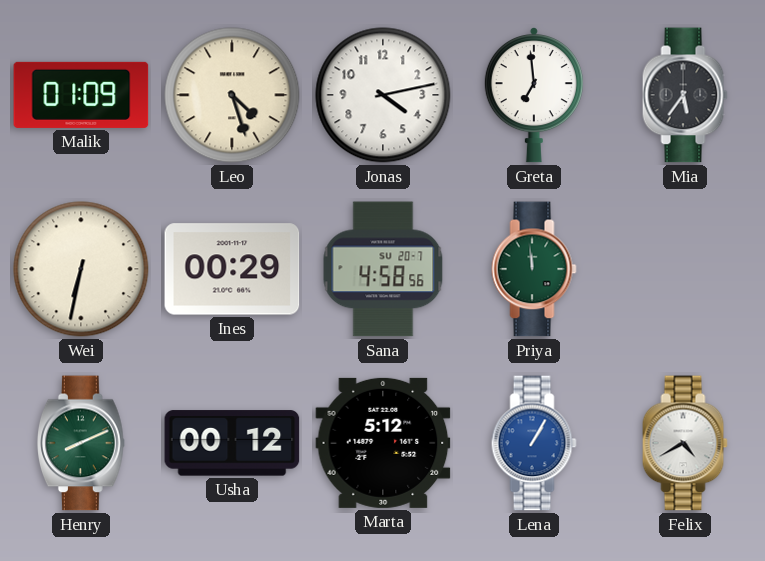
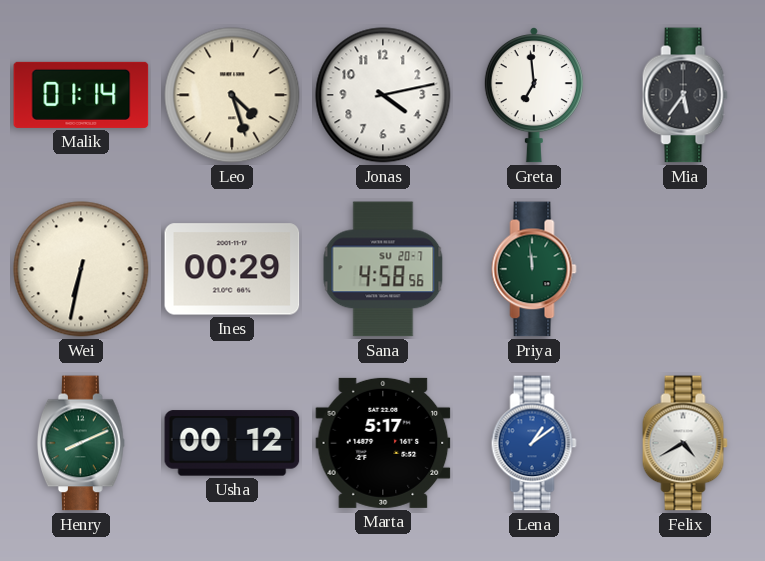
Malik: 01:09 -> 01:14
Marta: 5:12 -> 5:17
Lena: 1:05 -> 1:09
